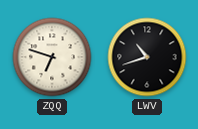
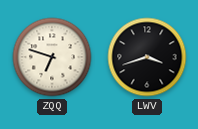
LWV: 10:42 -> 3:42
